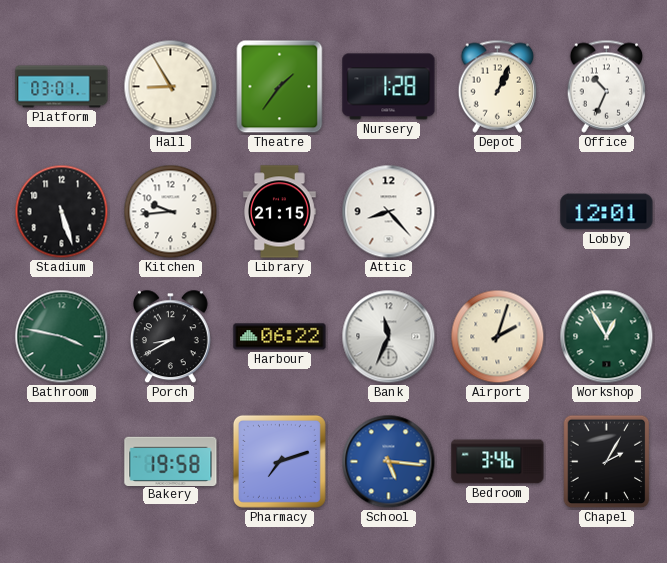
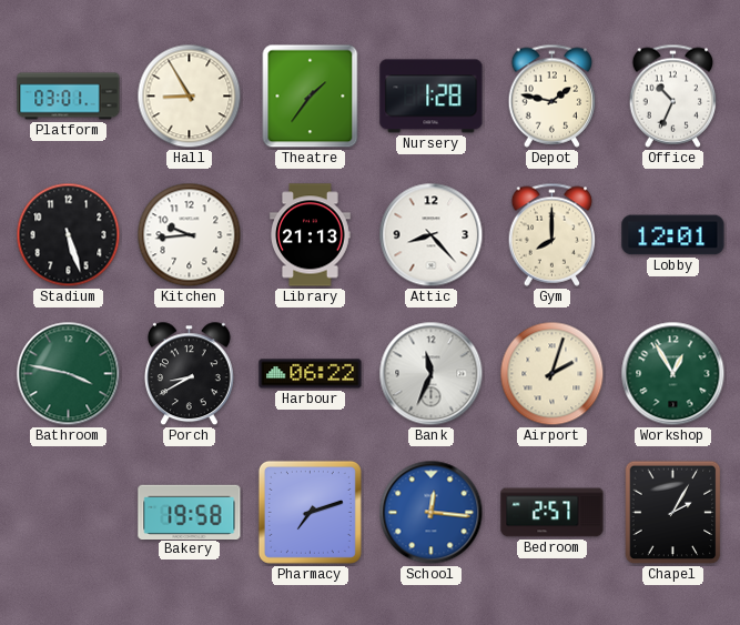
Depot: 1:04 -> 1:47
Library: 21:15 -> 21:13
Gym: none -> 8:00
School: 5:16 -> 12:16
Bedroom: 3:46 -> 2:57
